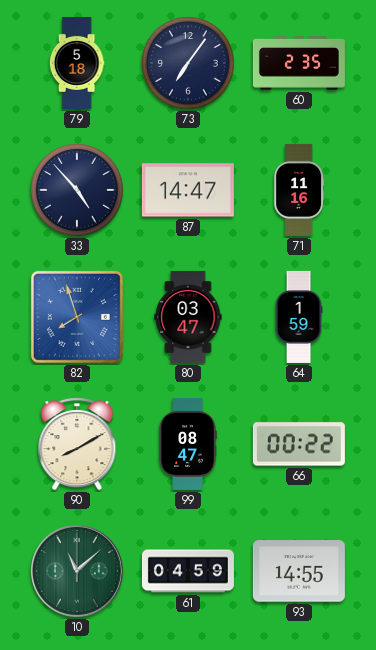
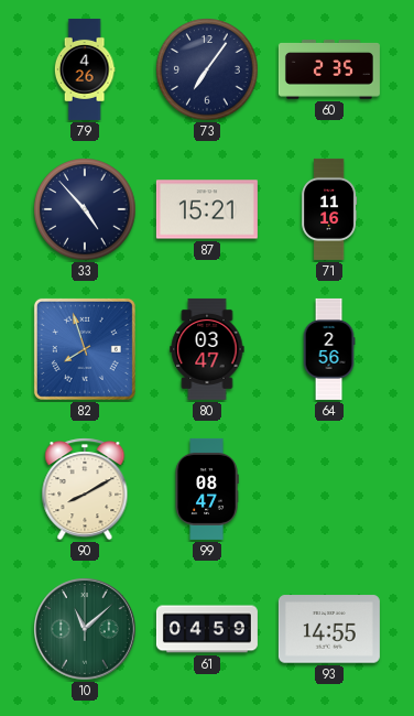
79: 5:18 -> 4:26
87: 14:47 -> 15:21
64: 1:59 -> 2:56
66: 00:22 -> none
